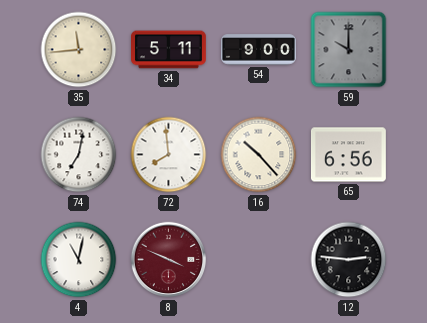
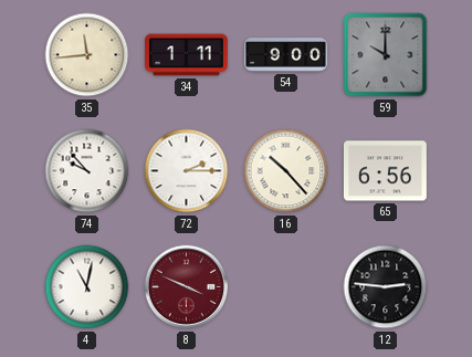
34: 5:11 -> 1:11
74: 7:02 -> 9:53
72: 7:59 -> 2:15
